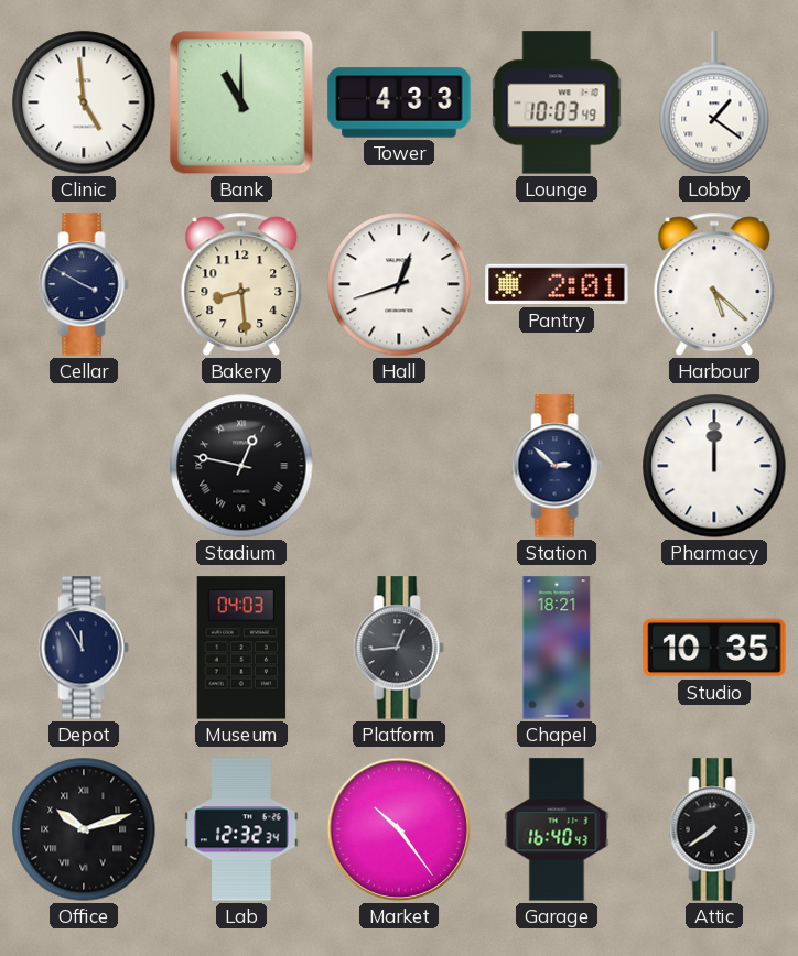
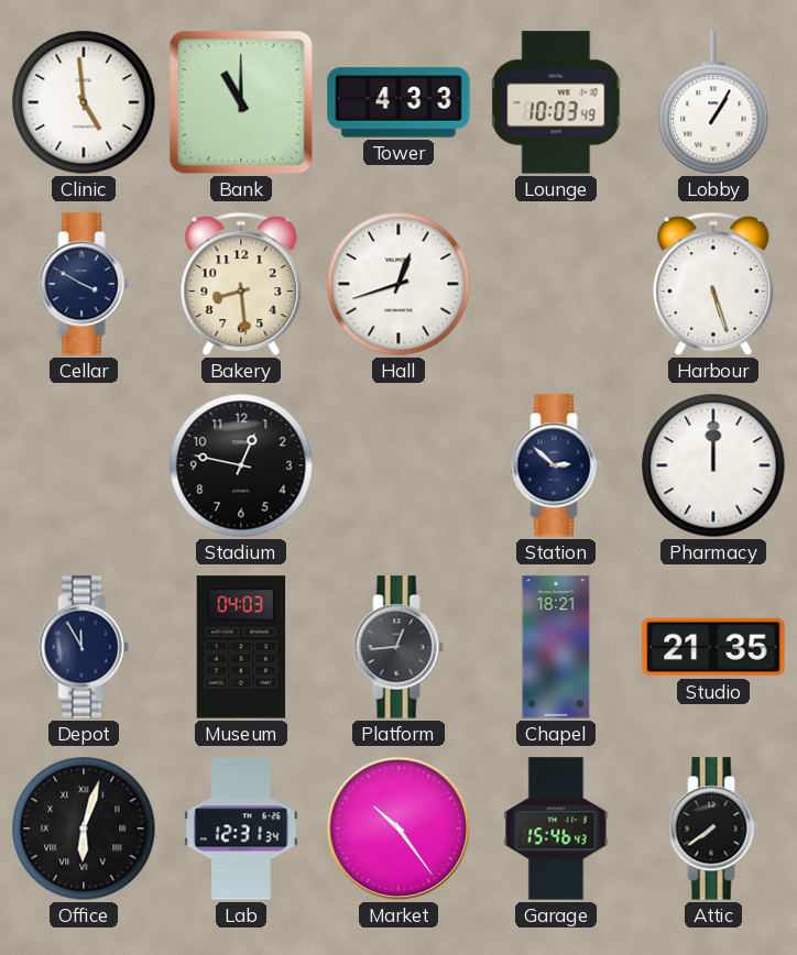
Lobby: 1:21 -> 1:05
Pantry: 2:01 -> none
Harbour: 5:22 -> 5:27
Stadium numerals: Roman -> Arabic
Studio: 10:35 -> 21:35
Office: 10:12 -> 6:03
Lab: 12:32 -> 12:31
Garage: 16:40 -> 15:46
